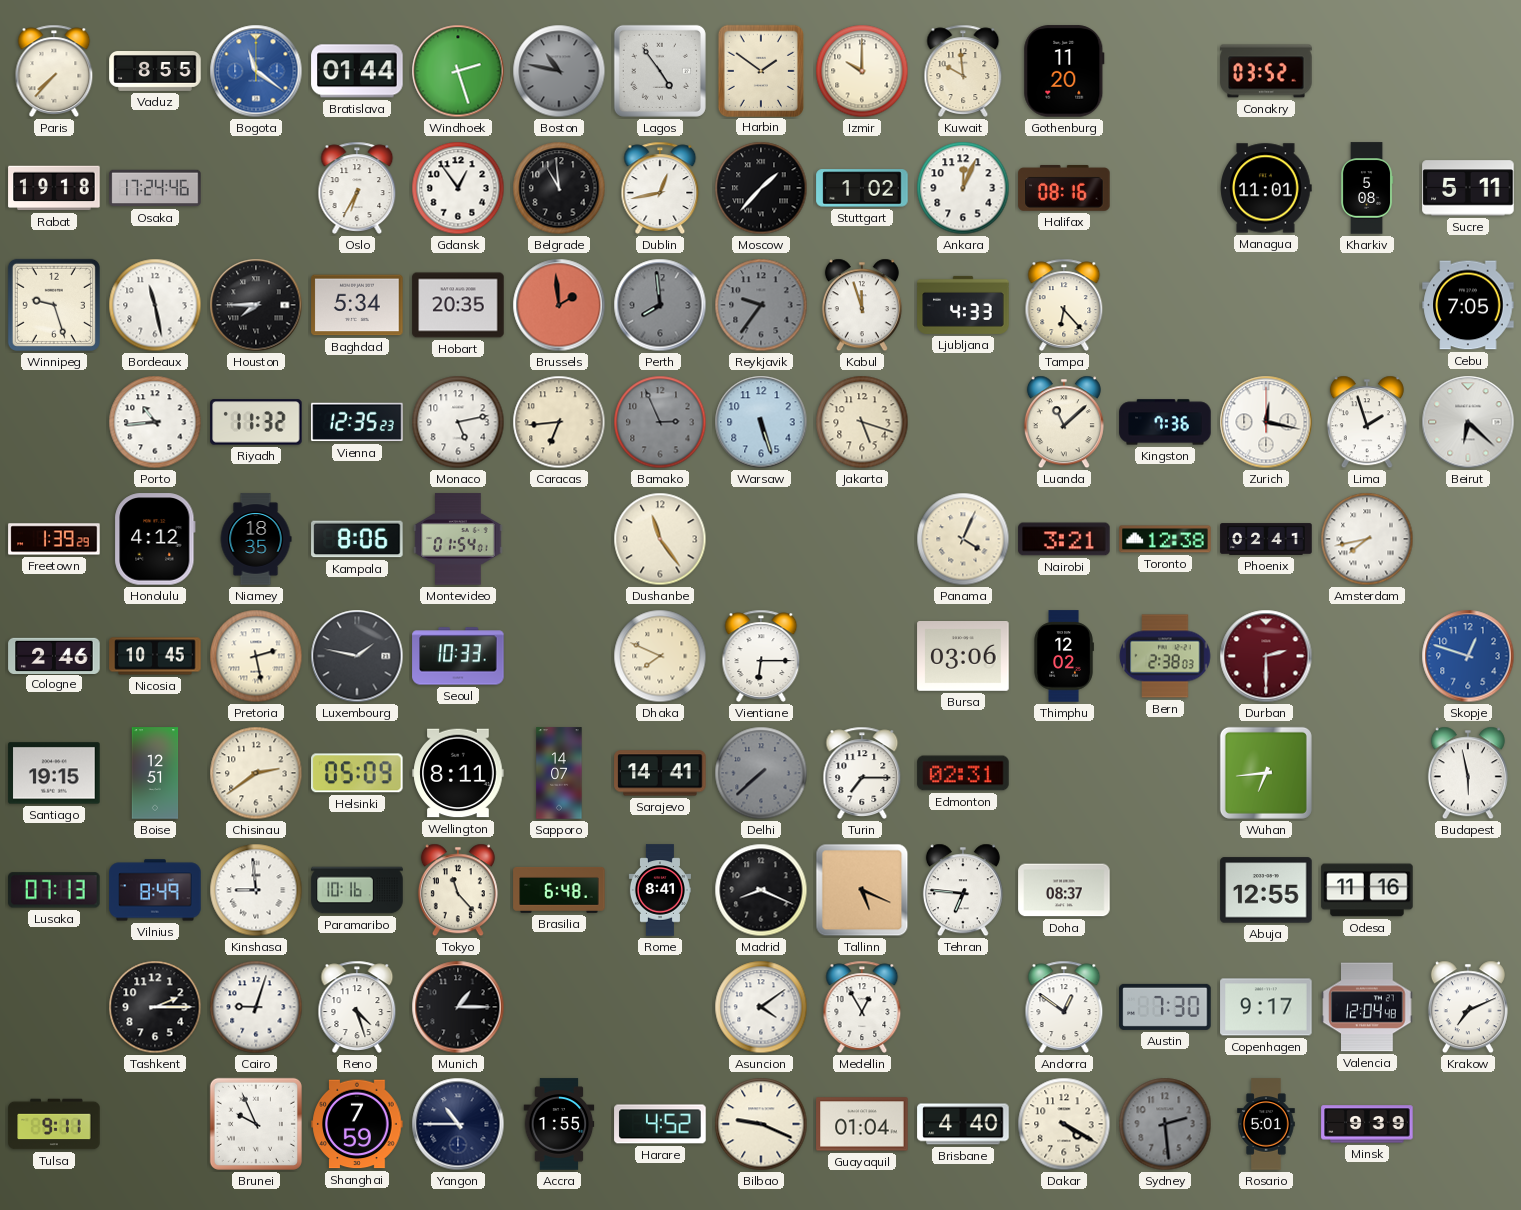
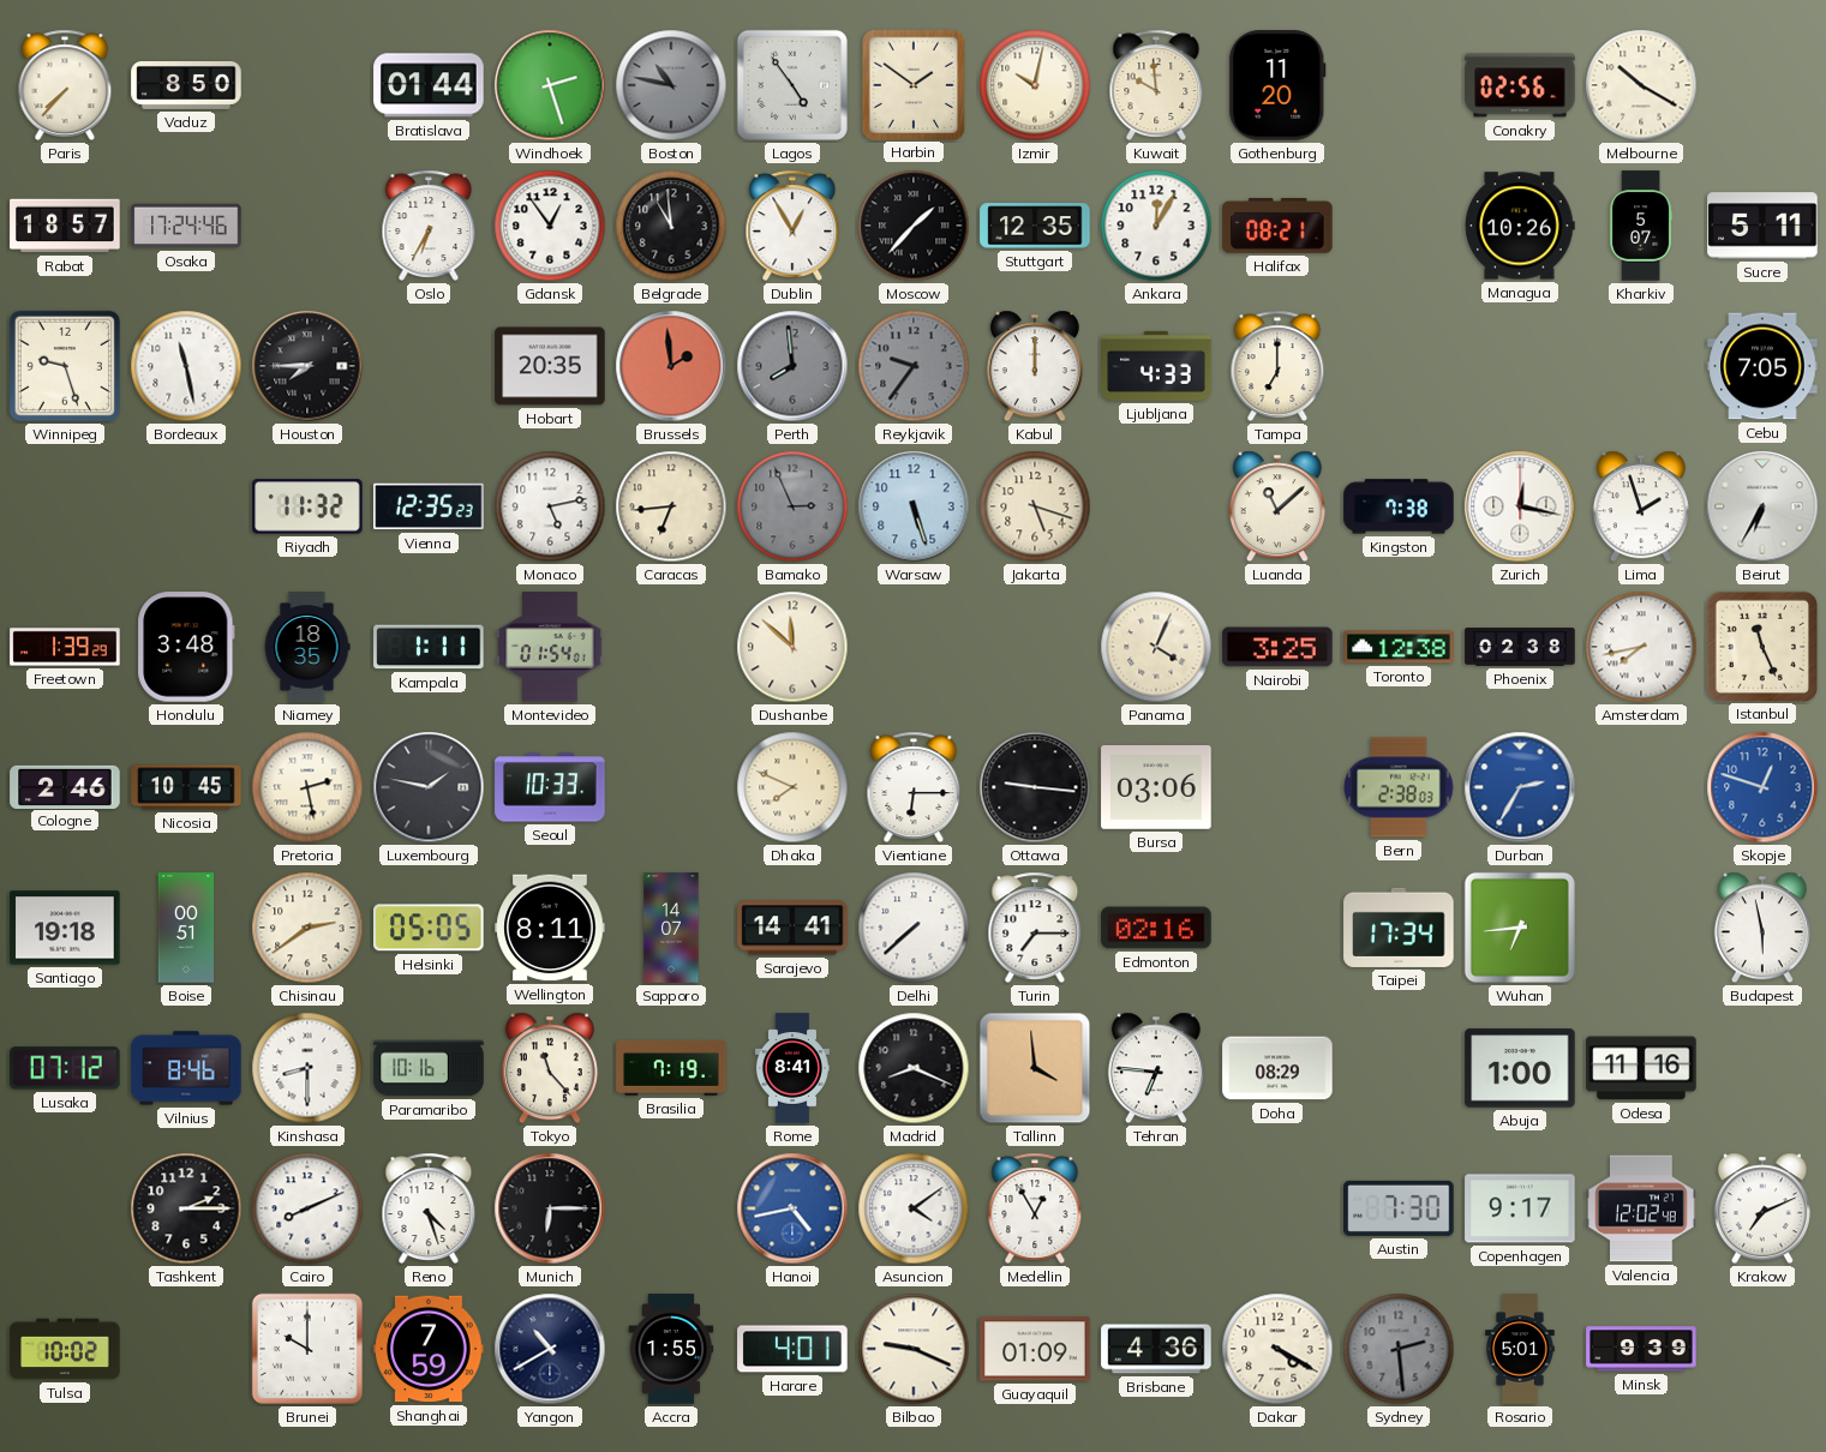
Vaduz: 8:55 -> 8:50
Bogota: 11:21 -> none
Izmir: 10:00 -> 10:02
Conakry: 03:52 -> 02:56
Melbourne: none -> 10:20
Rabat: 19:18 -> 18:57
Dublin: 12:43 -> 12:55
Stuttgart: 1:02 -> 12:35
Ankara: 12:04 -> 12:05
Halifax: 08:16 -> 08:21
Managua: 11:01 -> 10:26
Kharkiv: 5:08 -> 5:07
Baghdad: 5:34 -> none
Kabul: 11:57 -> 12:00
Tampa: 6:23 -> 7:00
Porto: 10:44 -> none
Kingston: 7:36 -> 7:38
Beirut: 6:22 -> 6:35
Honolulu: 4:12 -> 3:48
Kampala: 8:06 -> 1:11
Dushanbe: 11:24 -> 11:52
Nairobi: 3:21 -> 3:25
Phoenix: 02:41 -> 02:38
Istanbul: none -> 11:26
Ottawa: none -> 9:16
Thimphu: 12:02 -> none
Durban: 2:30 -> 2:35
Durban dial: burgundy -> blue
Santiago: 19:15 -> 19:18
Boise: 12:51 -> 00:51
Helsinki: 05:09 -> 05:05
Delhi dial: grey -> white
Edmonton: 02:31 -> 02:16
Taipei: none -> 17:34
Lusaka: 07:13 -> 07:12
Vilnius: 8:49 -> 8:46
Kinshasa: 8:59 -> 8:30
Brasilia: 6:48 -> 7:19
Tallinn: 5:19 -> 3:59
Doha: 08:37 -> 08:29
Abuja: 12:55 -> 1:00
Cairo: 9:03 -> 8:11
Munich: 1:15 -> 6:15
Hanoi: none -> 4:43
Andorra: 12:51 -> none
Valencia: 12:04 -> 12:02
Tulsa: 9:11 -> 10:02
Brunei: 9:56 -> 10:00
Yangon: 10:45 -> 10:40
Harare: 4:52 -> 4:01
Guayaquil: 01:04 -> 01:09
Brisbane: 4:40 -> 4:36
